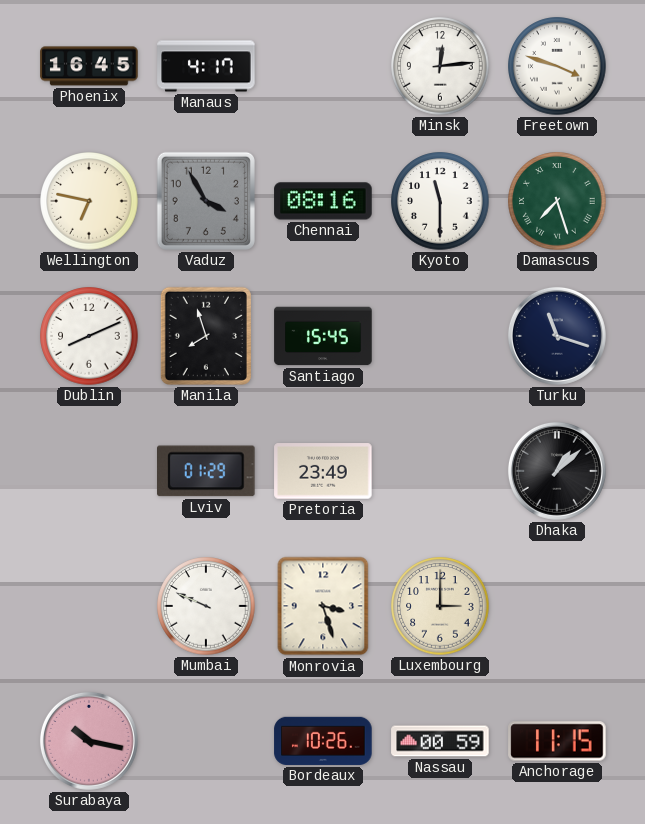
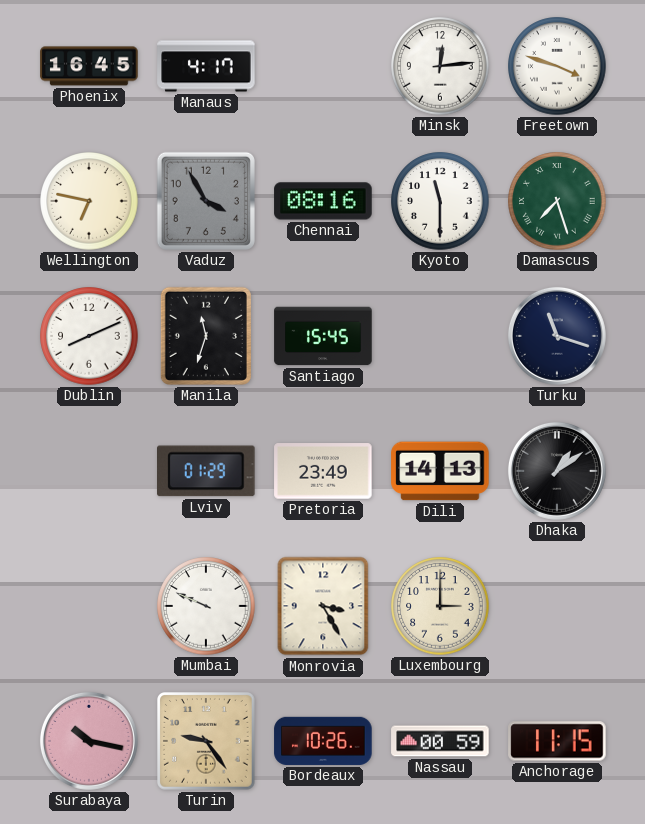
Manila: 7:57 -> 11:33
Dili: none -> 14:13
Dhaka: 1:08 -> 1:09
Monrovia: 3:27 -> 3:25
Turin: none -> 9:24
